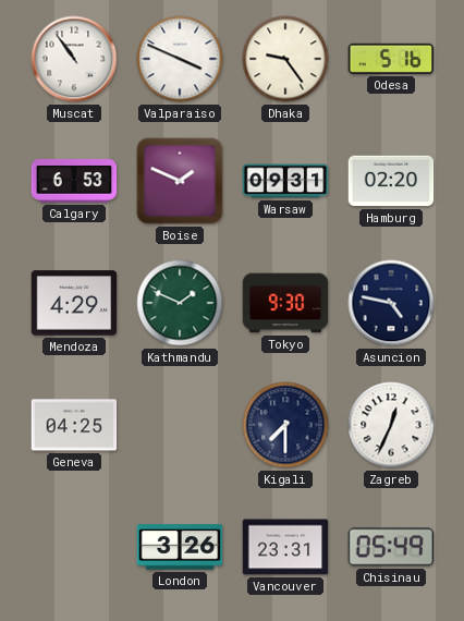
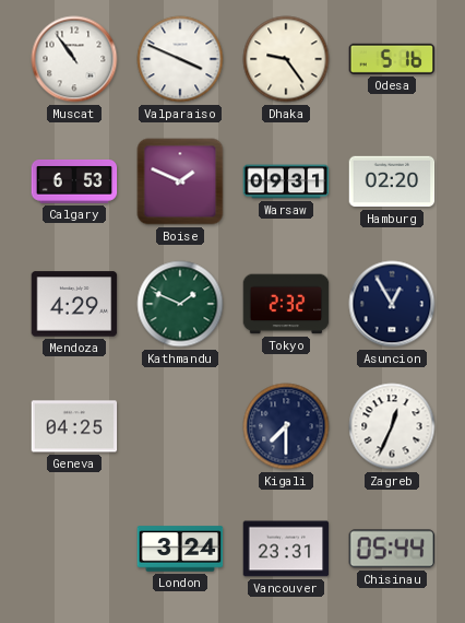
Tokyo: 9:30 -> 2:32
Asuncion: 4:47 -> 12:55
London: 3:26 -> 3:24
Chisinau: 05:49 -> 05:44
